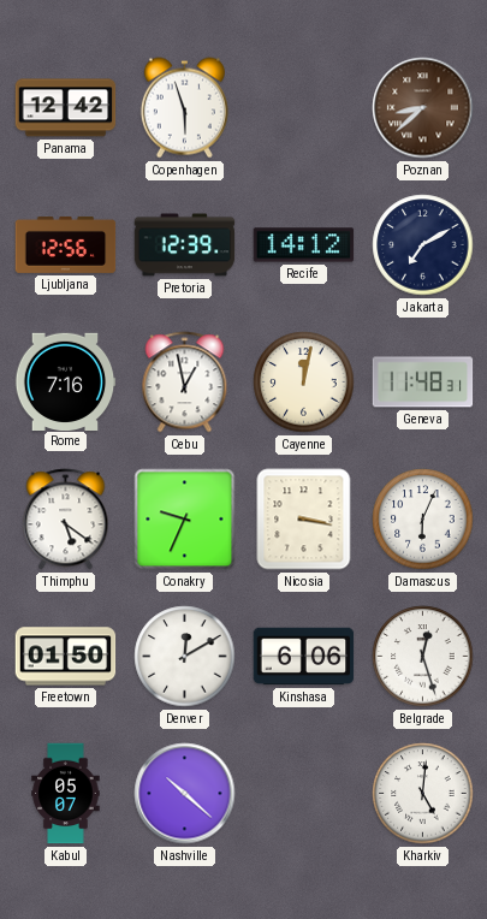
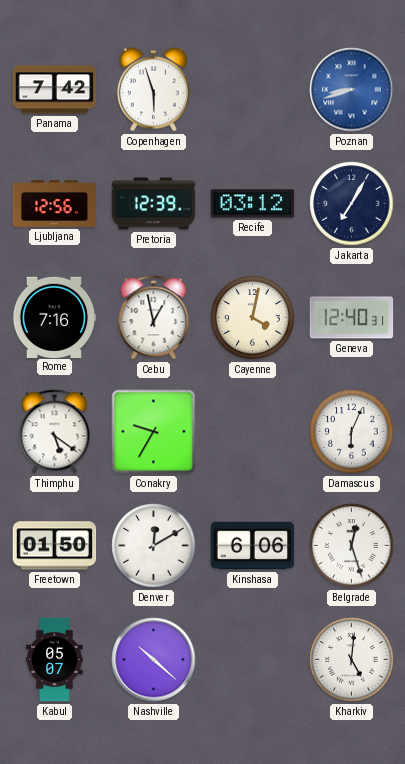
Panama: 12:42 -> 7:42
Poznan: 8:38 -> 8:42
Poznan dial: brown -> blue
Recife: 14:12 -> 03:12
Jakarta: 7:10 -> 7:05
Cayenne: 12:02 -> 4:02
Geneva: 11:48 -> 12:40
Conakry: 9:34 -> 9:35
Nicosia: 3:17 -> none
